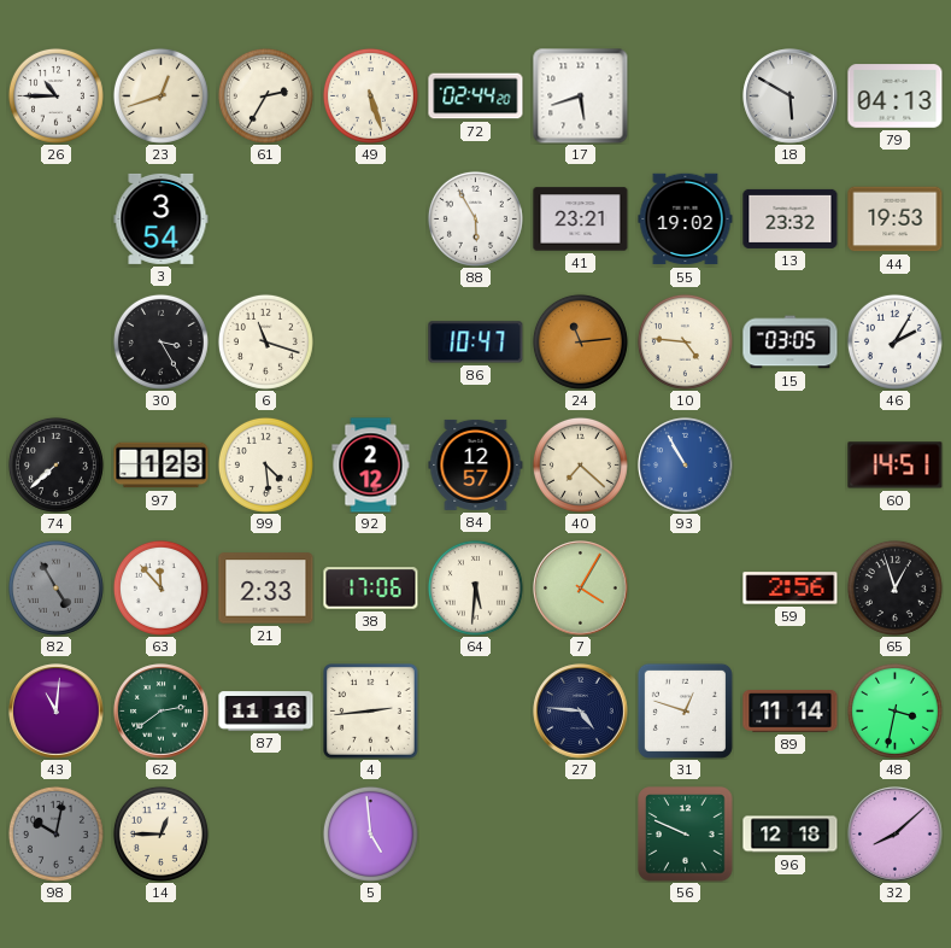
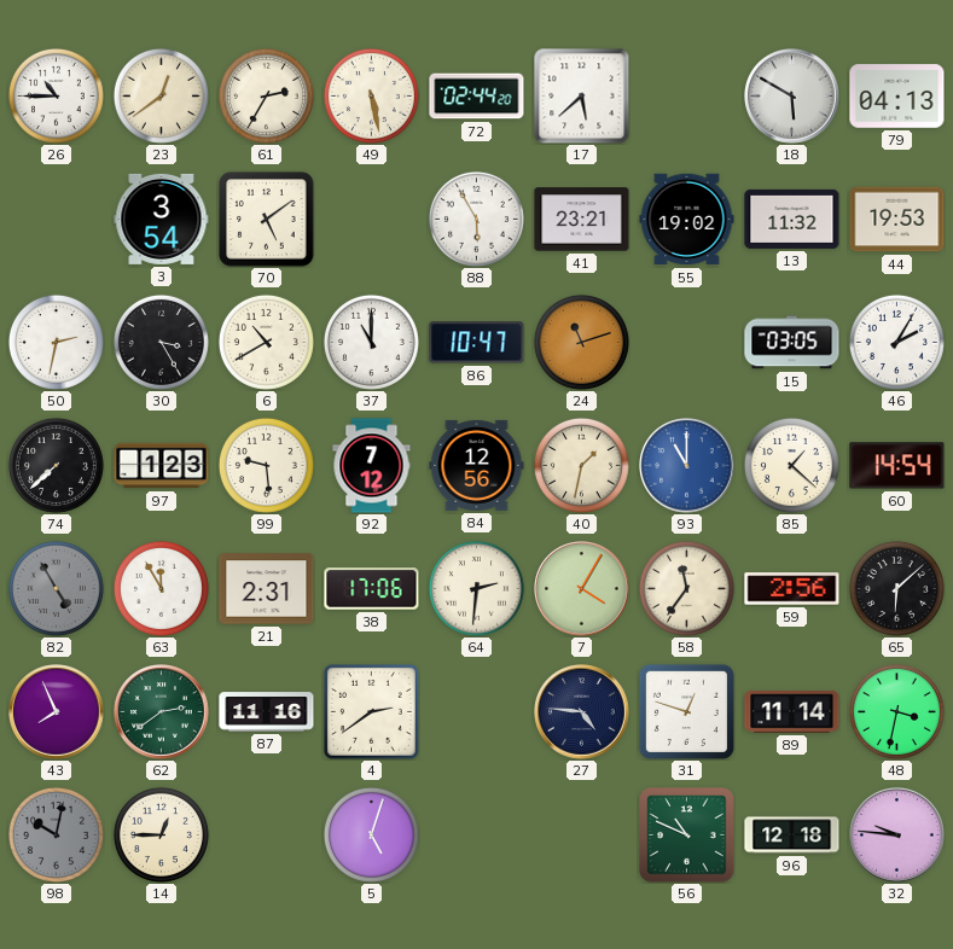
23: 12:42 -> 12:39
49: 5:27 -> 5:28
17: 5:42 -> 5:38
70: none -> 5:09
13: 23:32 -> 11:32
50: none -> 2:32
6: 11:18 -> 10:40
37: none -> 11:00
24: 11:14 -> 11:12
10: 4:46 -> none
99: 4:29 -> 9:29
92: 2:12 -> 7:12
84: 12:57 -> 12:56
40: 7:22 -> 1:32
93: 10:55 -> 11:00
85: none -> 1:22
60: 14:51 -> 14:54
63: 11:53 -> 11:55
21: 2:33 -> 2:31
64: 5:31 -> 2:31
58: none -> 11:36
65: 12:57 -> 6:08
43: 11:01 -> 7:56
4: 2:44 -> 2:39
5: 4:59 -> 5:03
56: 9:49 -> 10:49
32: 8:08 -> 9:46
